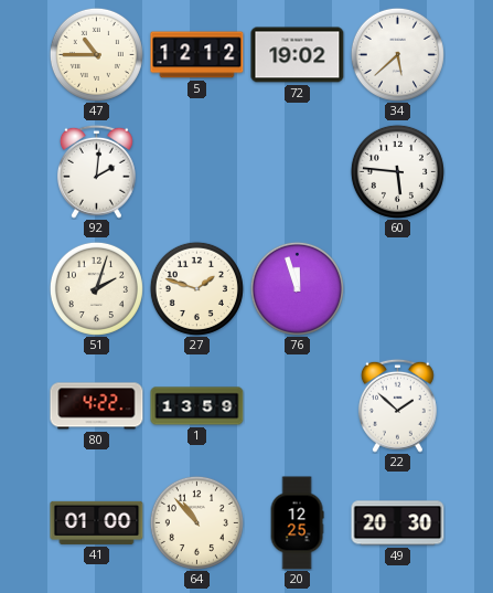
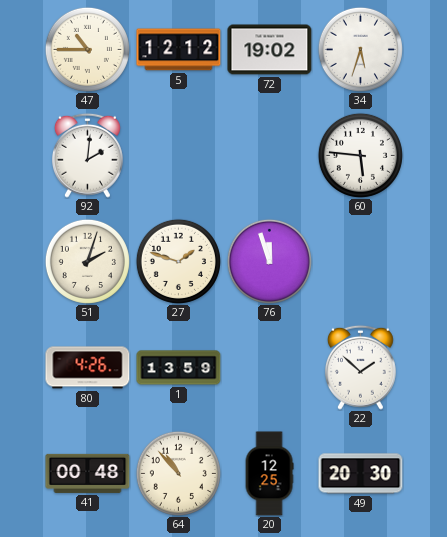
34: 5:38 -> 5:33
80: 4:22 -> 4:26
41: 01:00 -> 00:48
